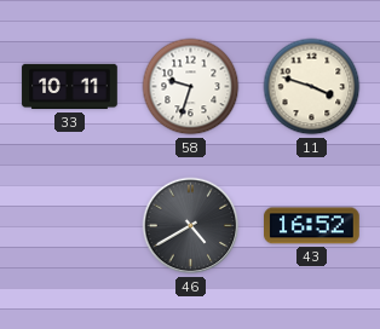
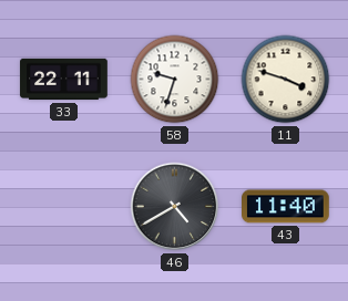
33: 10:11 -> 22:11
43: 16:52 -> 11:40
